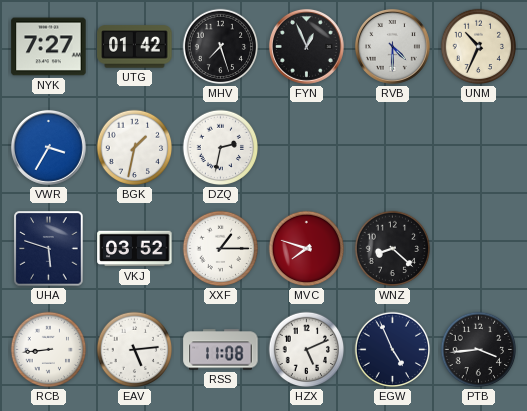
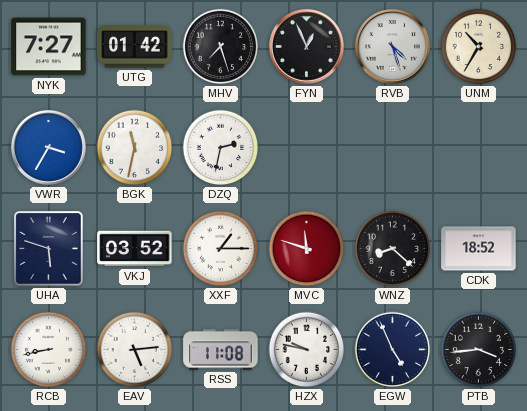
RVB: 4:30 -> 4:27
UNM: 10:34 -> 10:35
BGK: 1:32 -> 11:32
MVC: 7:48 -> 11:48
CDK: none -> 18:52
RCB: 8:44 -> 8:43
HZX: 5:11 -> 9:47
